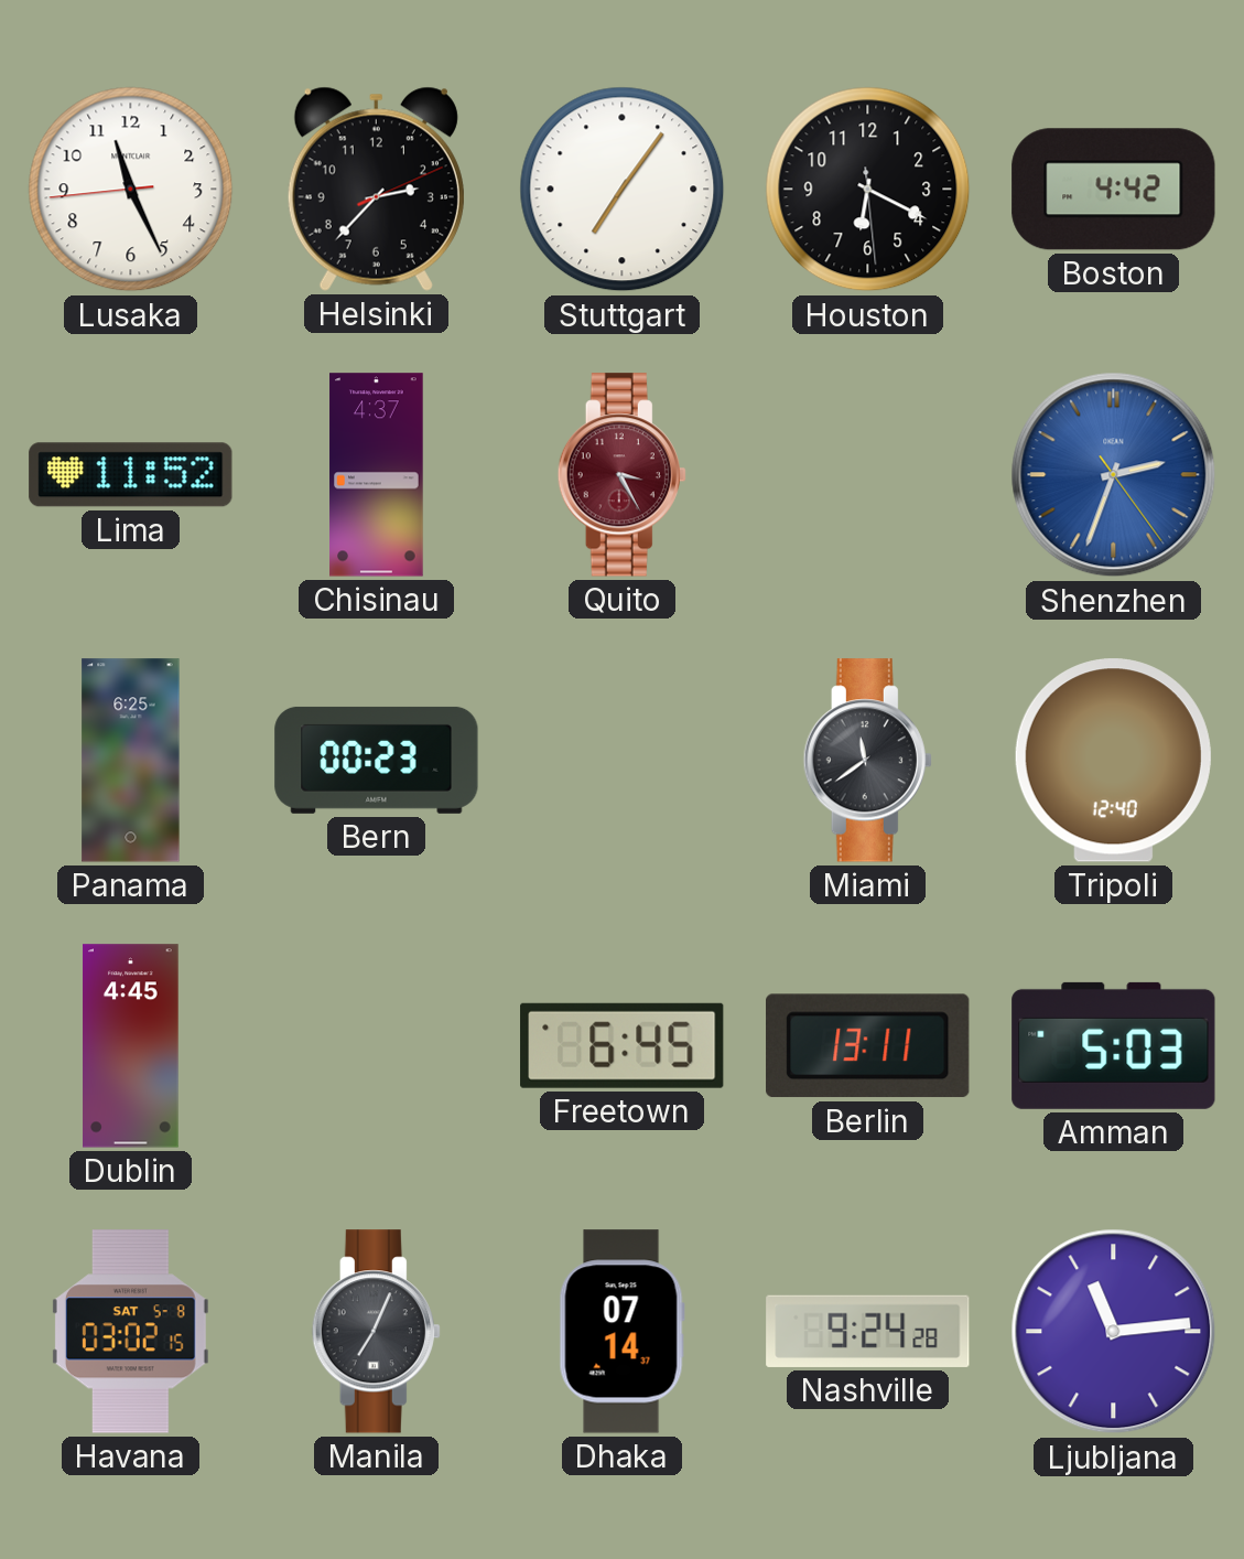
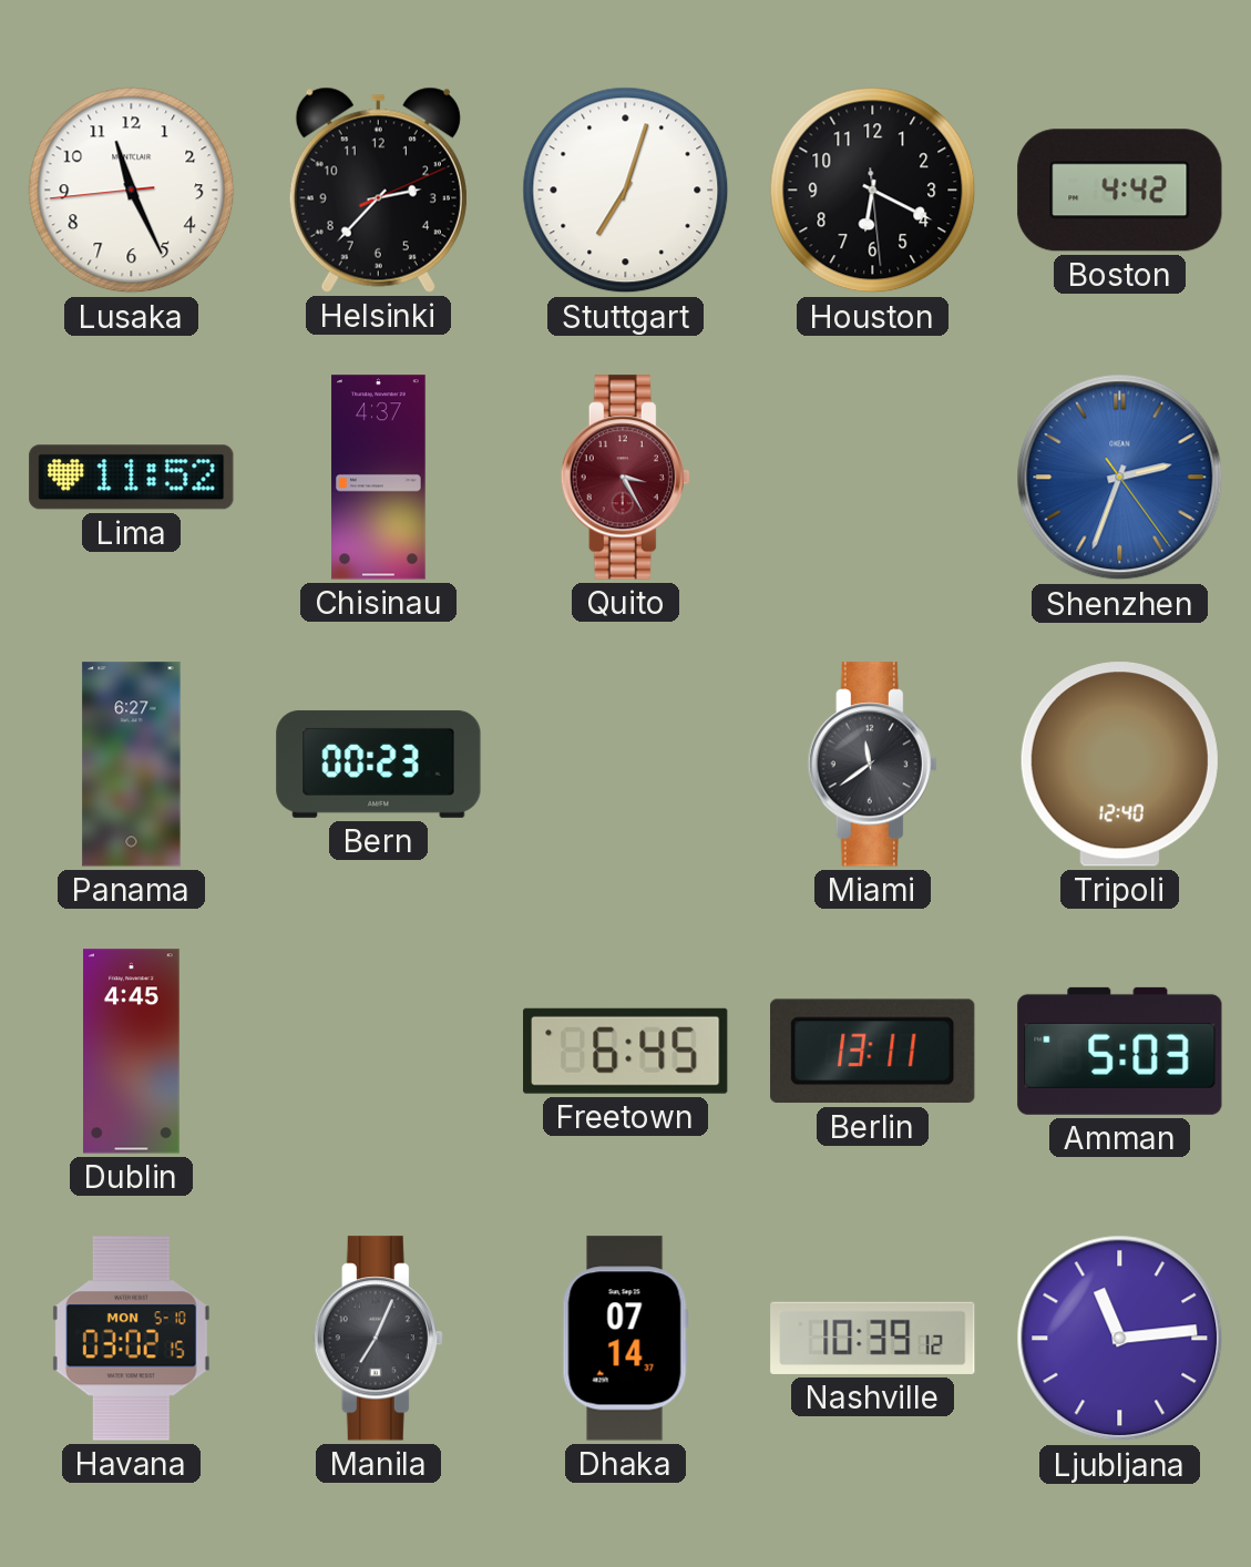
Stuttgart: 7:06 -> 7:03
Panama: 6:25 -> 6:27
Havana date: SAT 5-8 -> MON 5-10
Nashville: 9:24 -> 10:39
